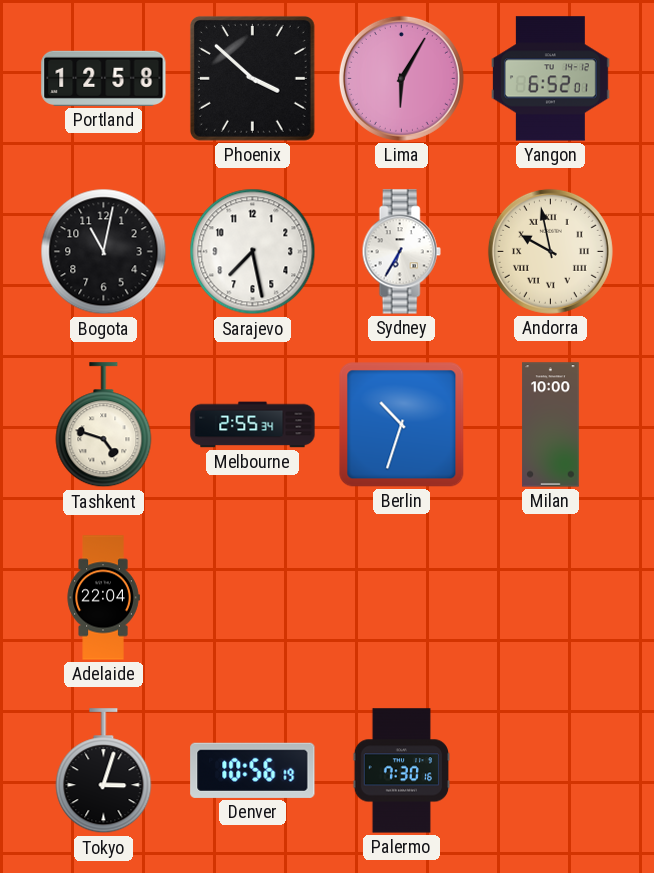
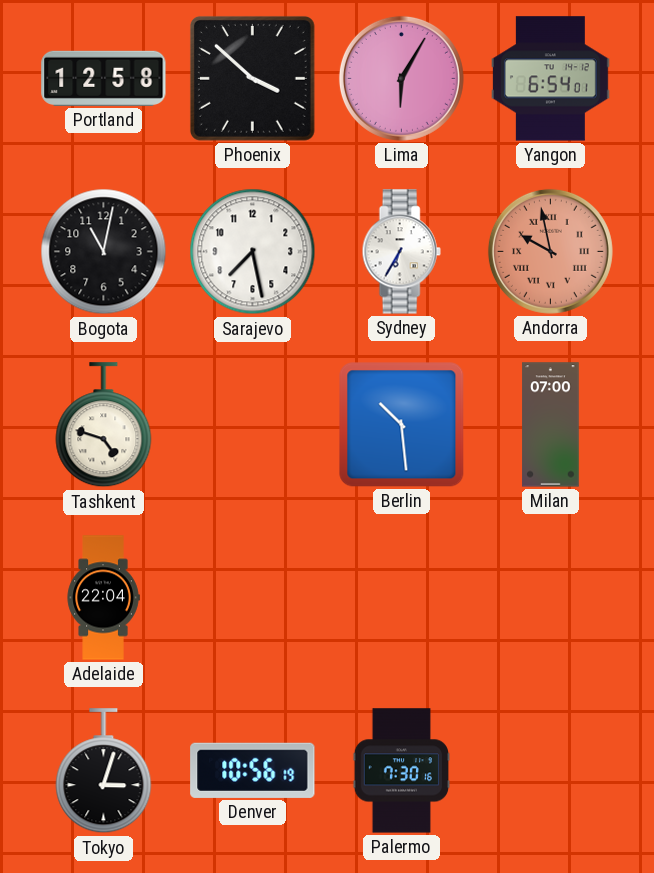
Yangon: 6:52 -> 6:54
Andorra dial: cream -> salmon
Melbourne: 2:55 -> none
Berlin: 10:33 -> 10:29
Milan: 10:00 -> 07:00
